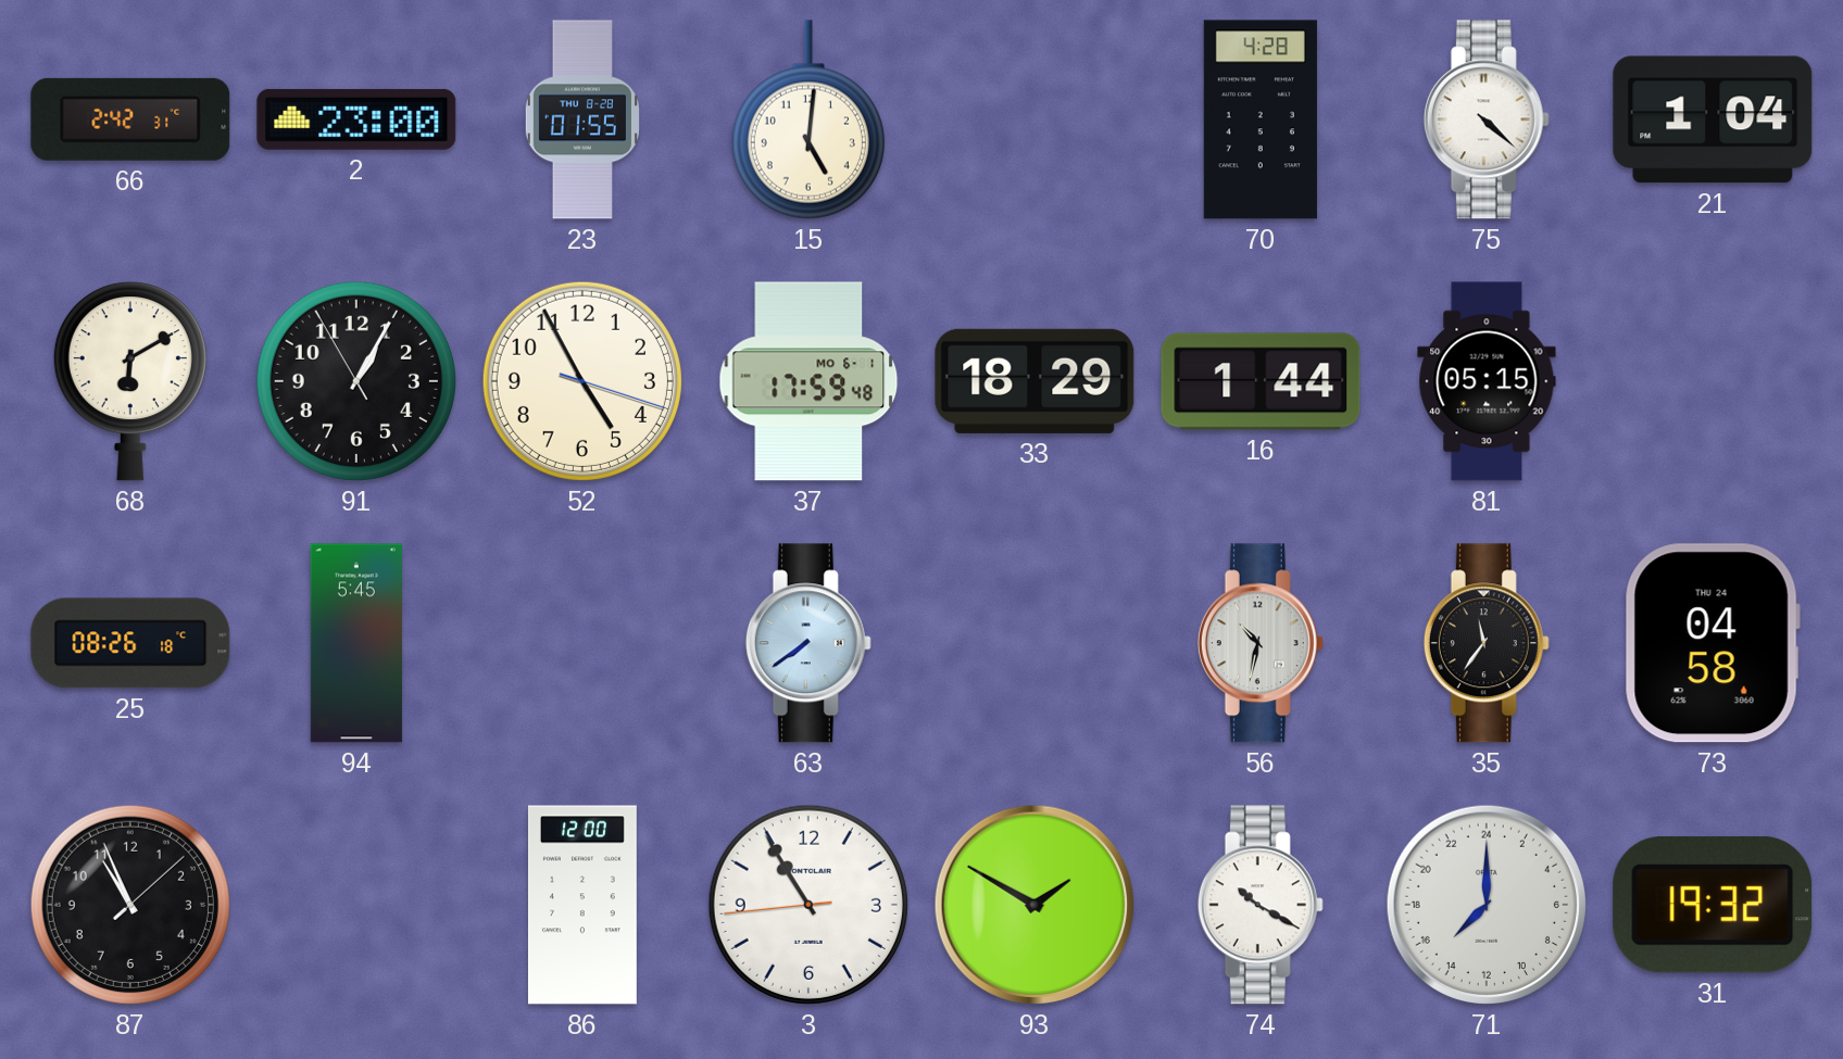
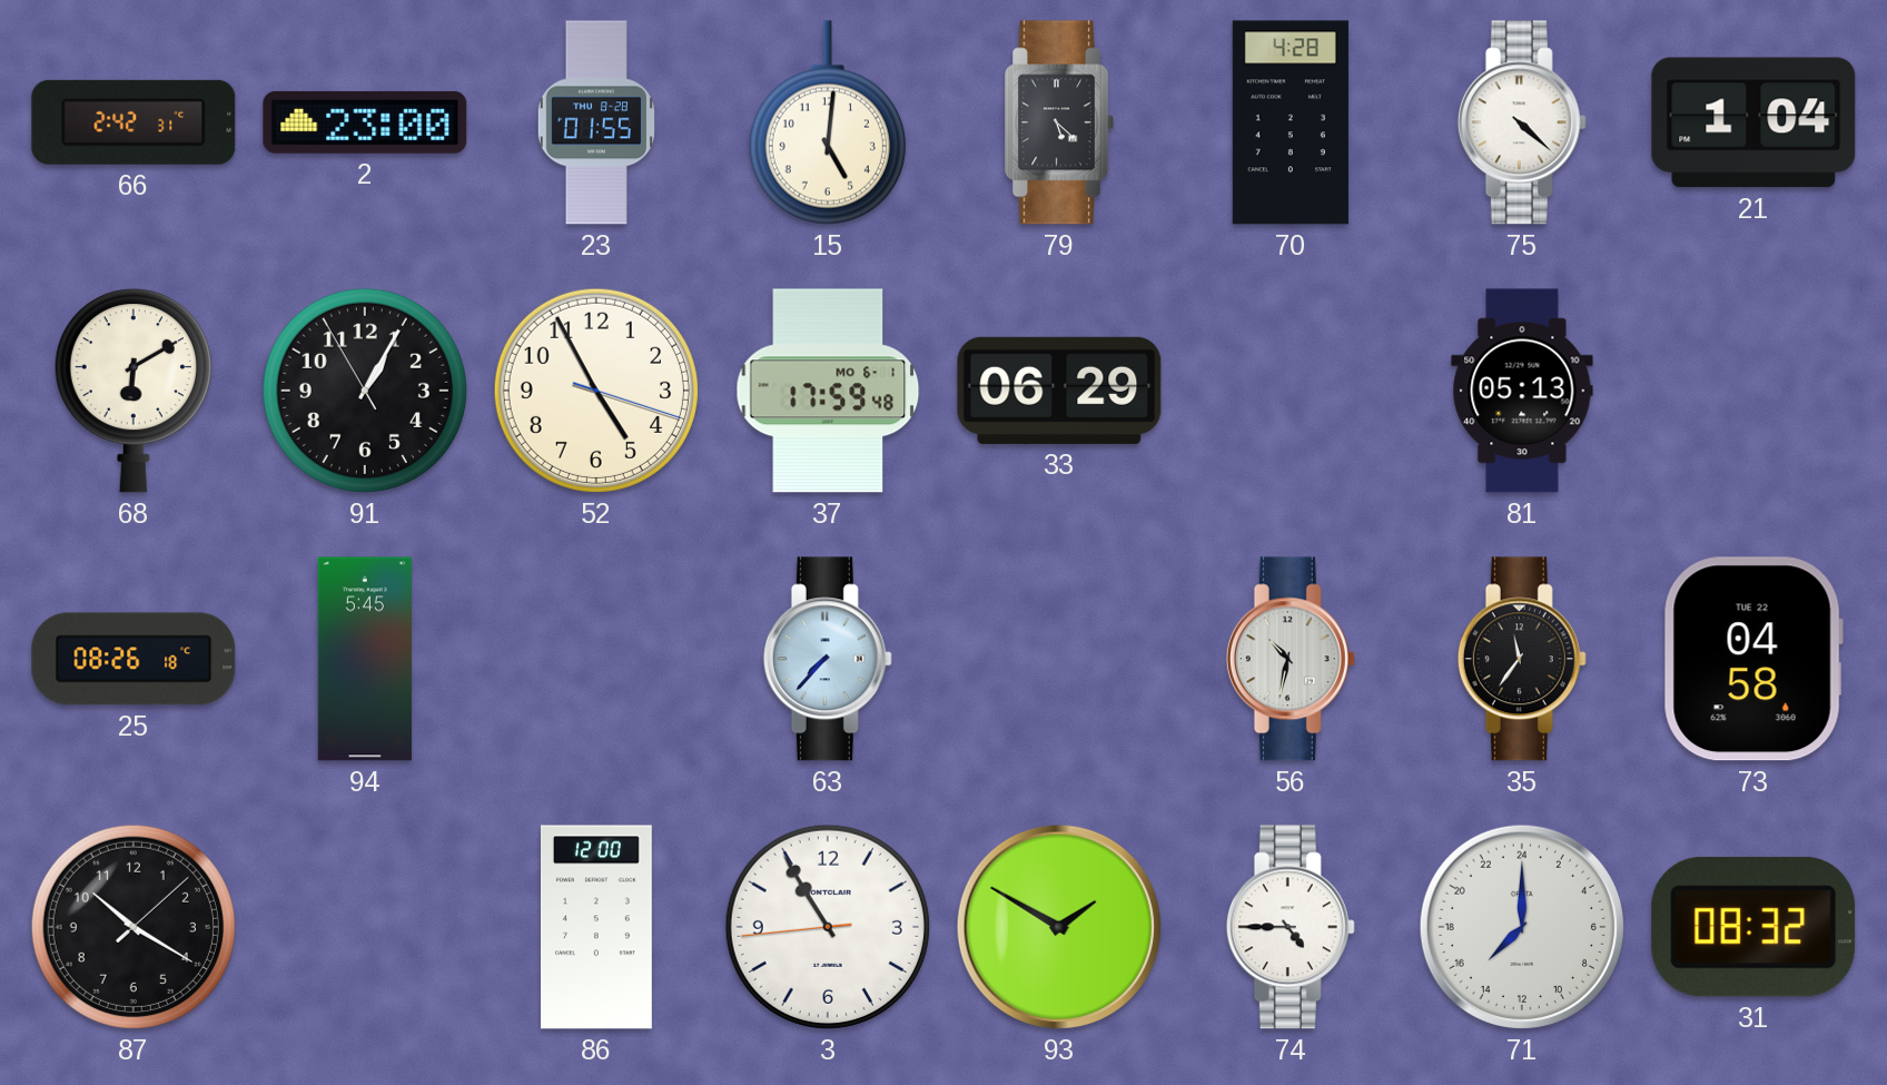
79: none -> 5:22
33: 18:29 -> 06:29
16: 1:44 -> none
81: 05:15 -> 05:13
63: 7:39 -> 7:37
73 date: THU 24 -> TUE 22
87: 10:56 -> 10:20
74: 10:20 -> 4:45
31: 19:32 -> 08:32
